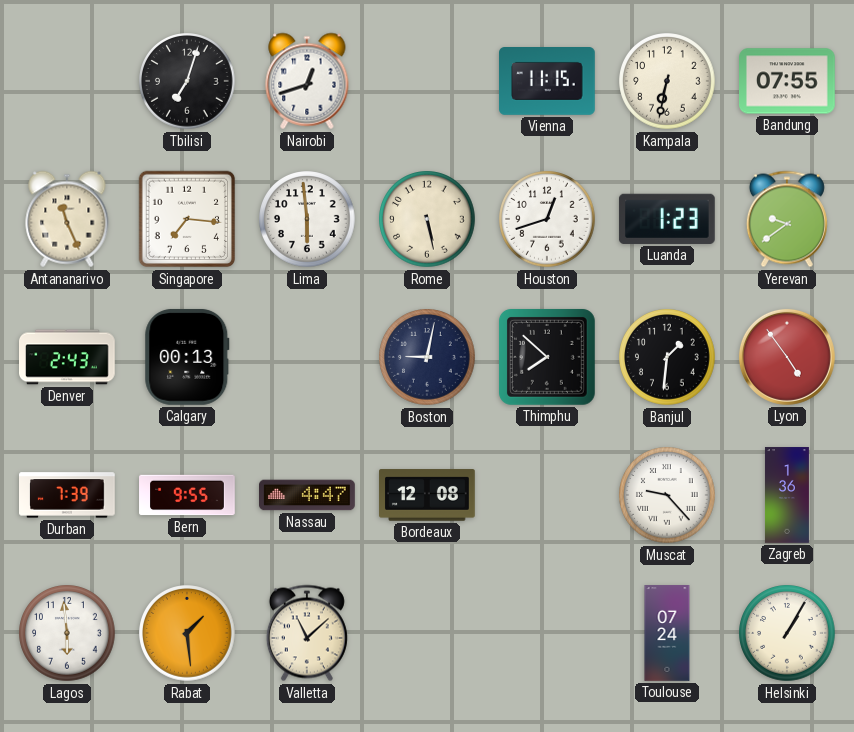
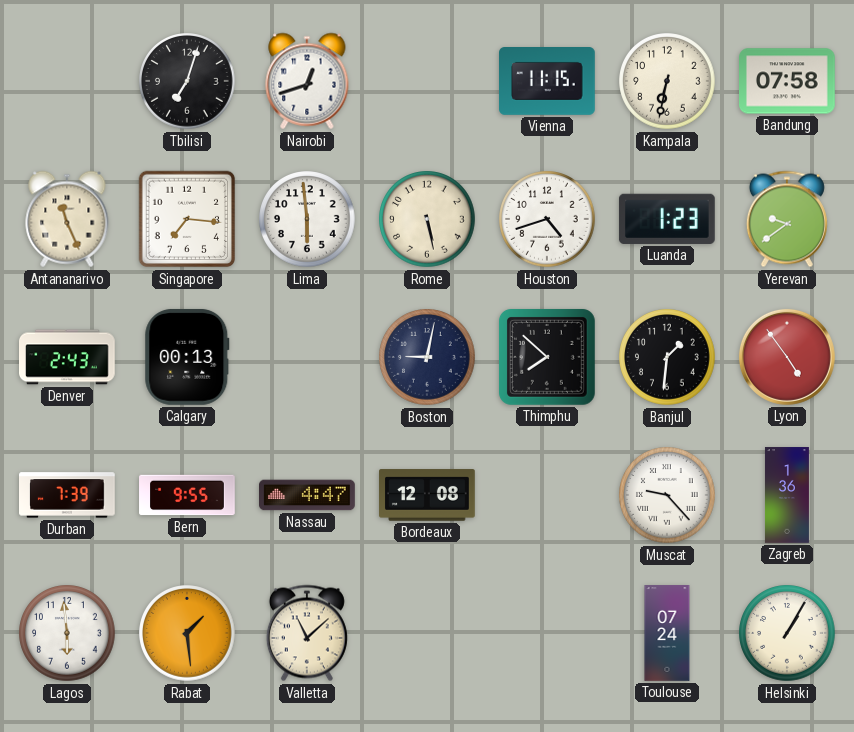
Bandung: 07:55 -> 07:58
Houston: 12:42 -> 4:42
